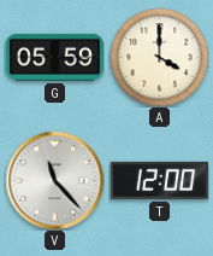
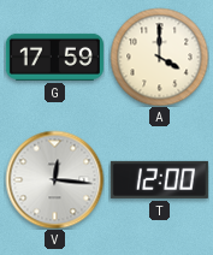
G: 05:59 -> 17:59
V: 11:23 -> 12:16
